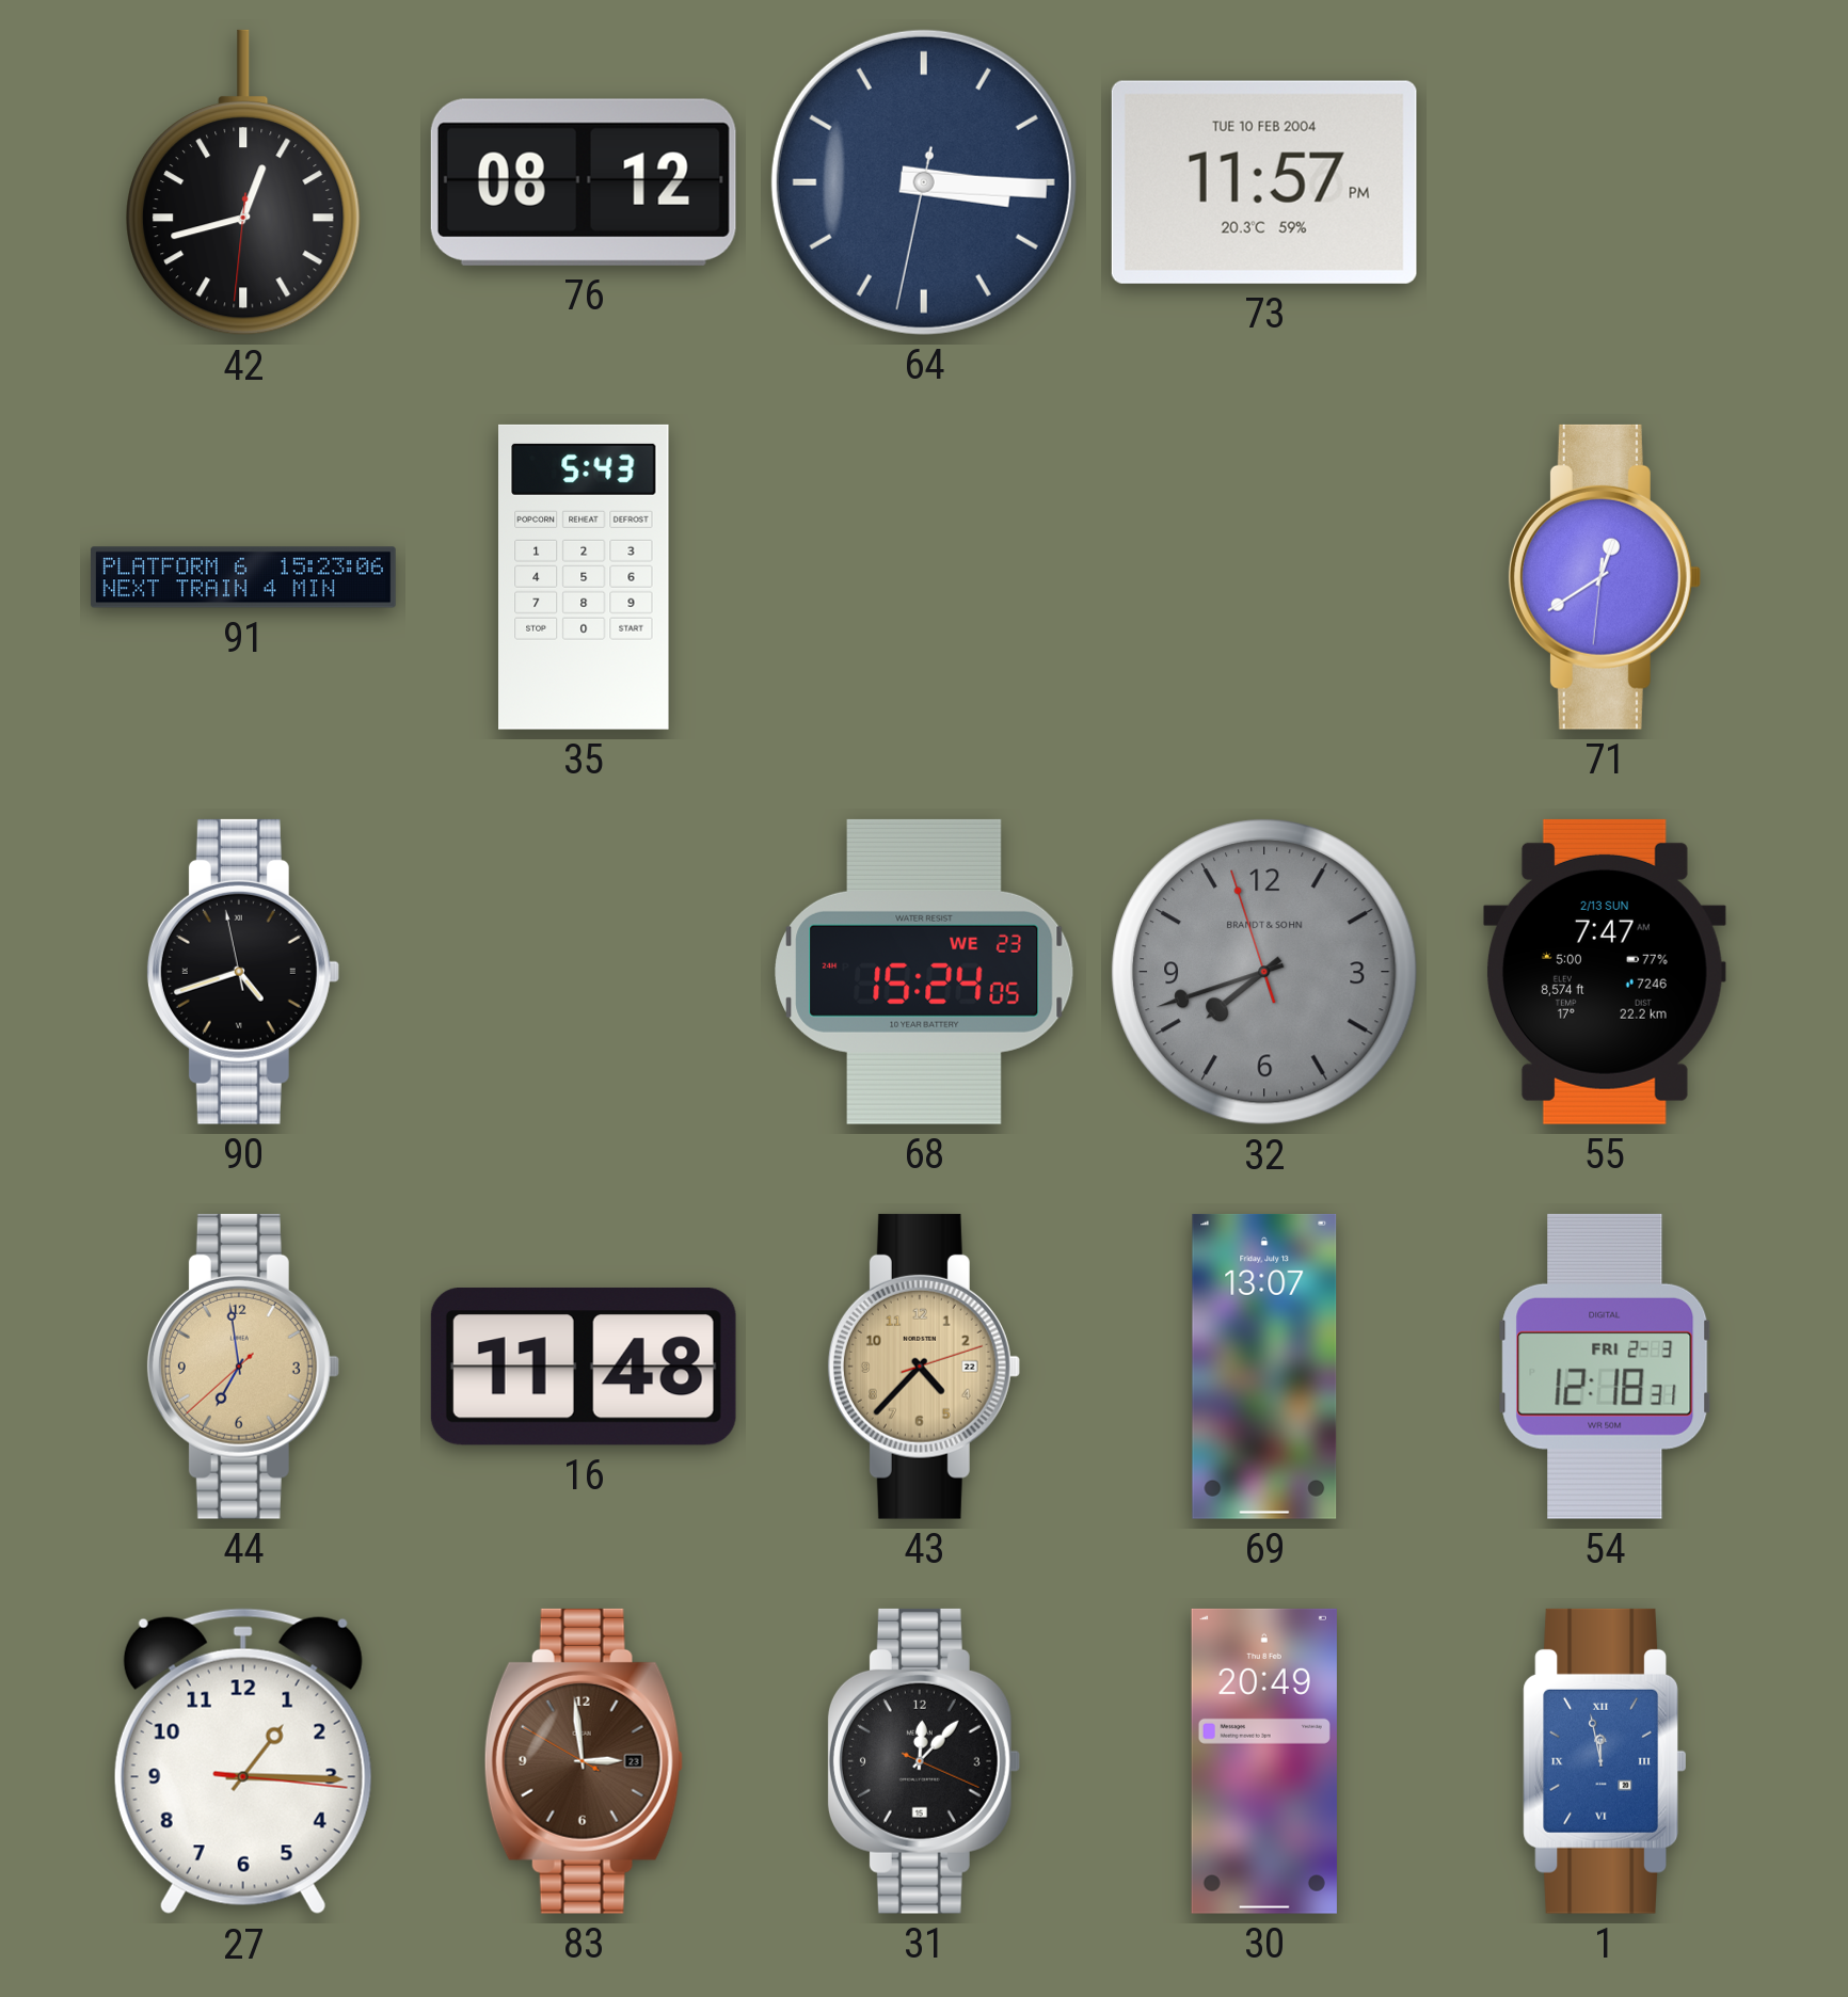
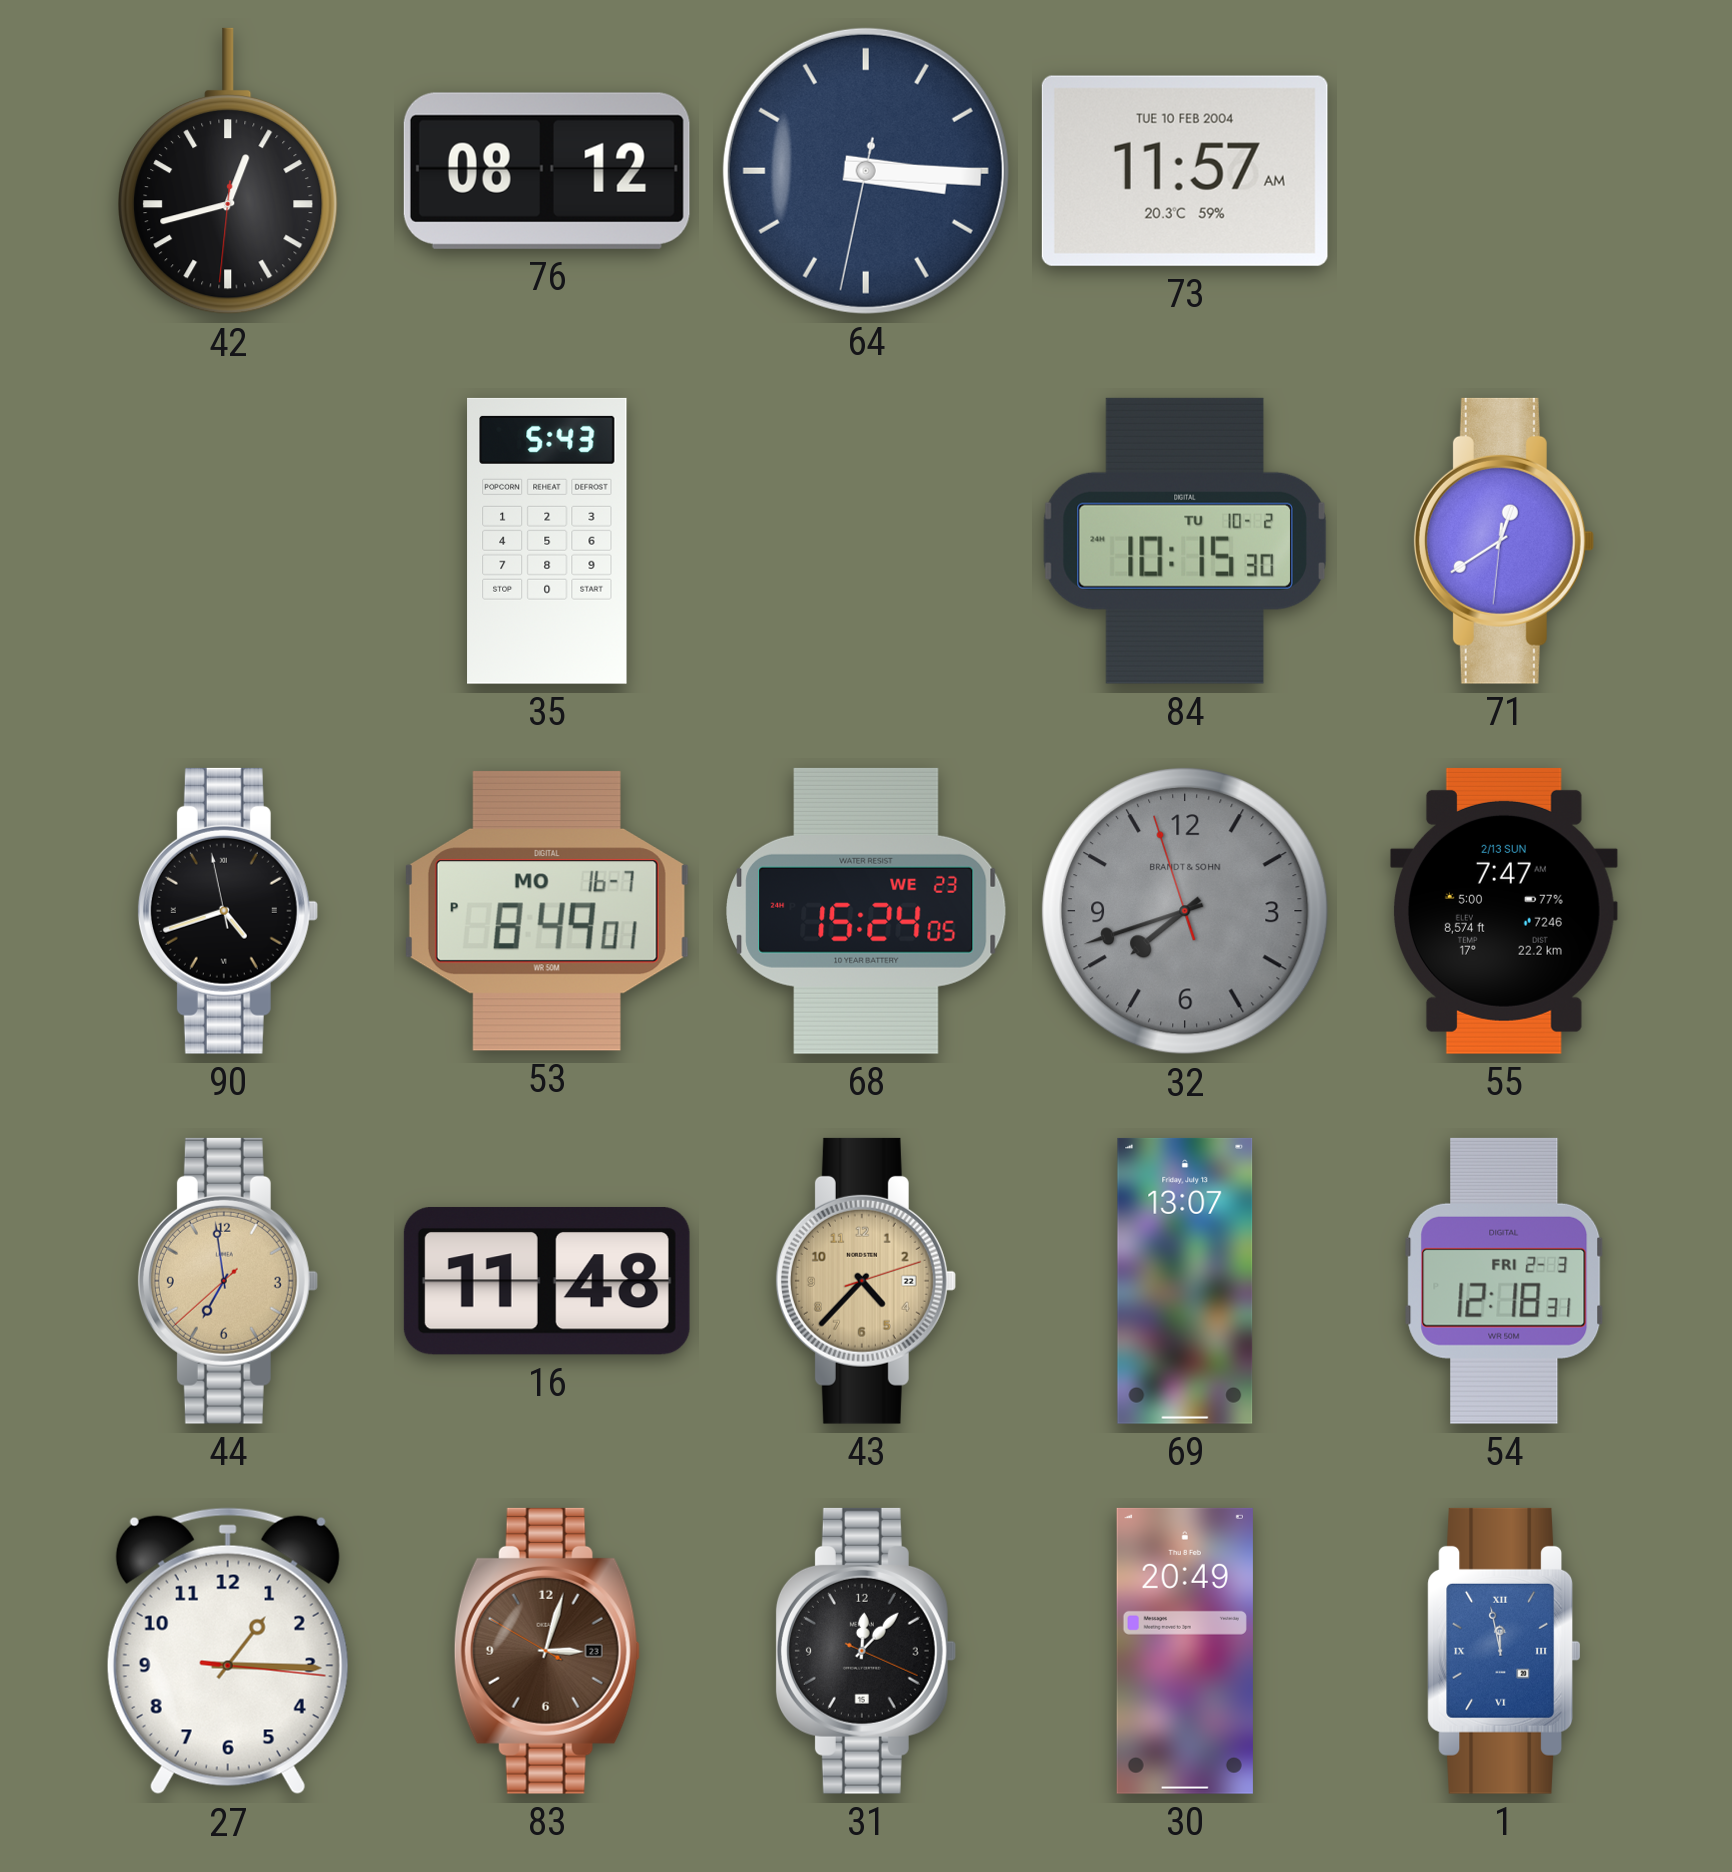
73: 11:57 PM -> 11:57 AM
91: 15:23 -> none
84: none -> 10:15
53: none -> 8:49
83: 2:58 -> 3:02
